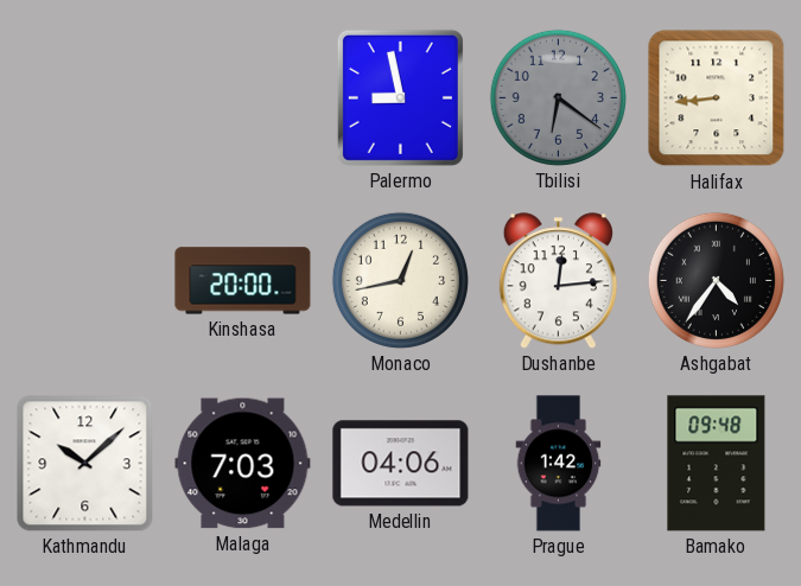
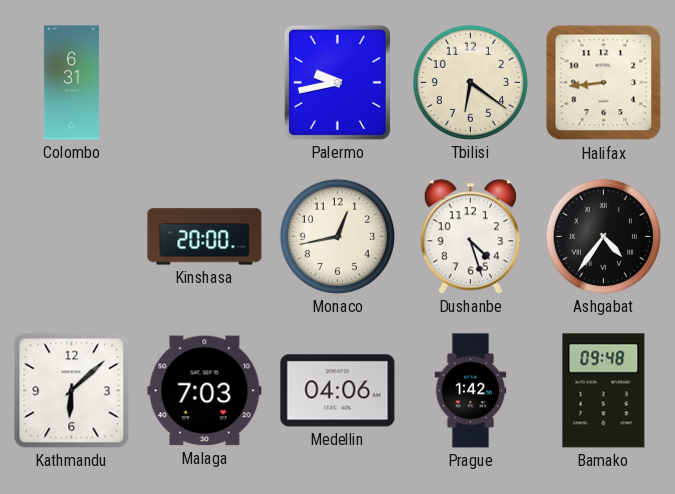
Colombo: none -> 6:31
Palermo: 8:58 -> 9:43
Tbilisi dial: grey -> cream
Dushanbe: 12:14 -> 4:27
Kathmandu: 10:08 -> 6:08
